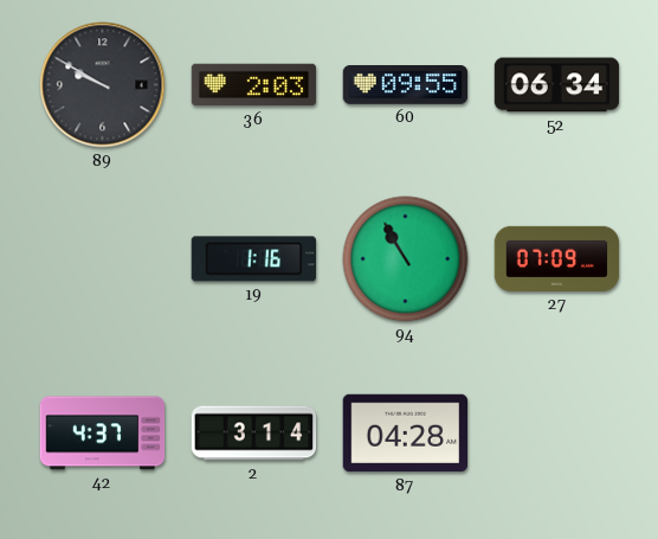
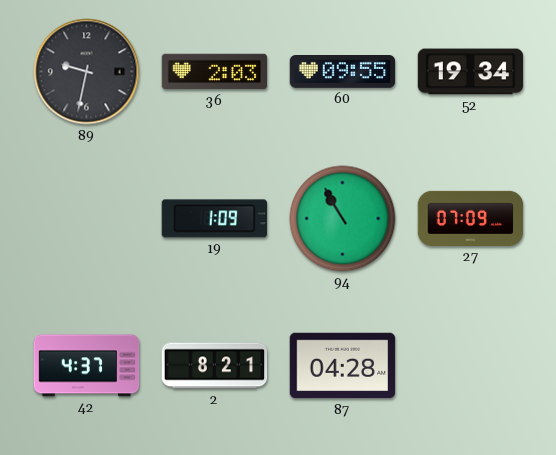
89: 9:50 -> 9:32
52: 06:34 -> 19:34
19: 1:16 -> 1:09
2: 3:14 -> 8:21
